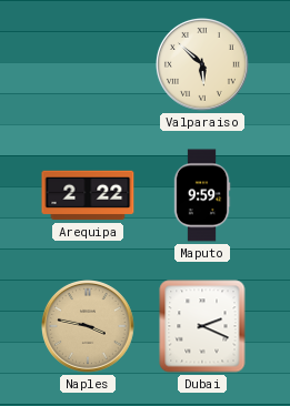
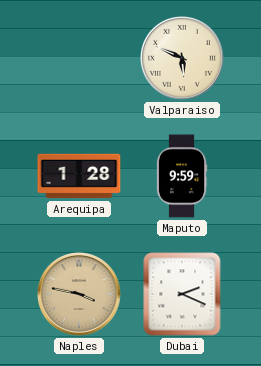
Valparaiso: 5:52 -> 5:49
Arequipa: 2:22 -> 1:28
